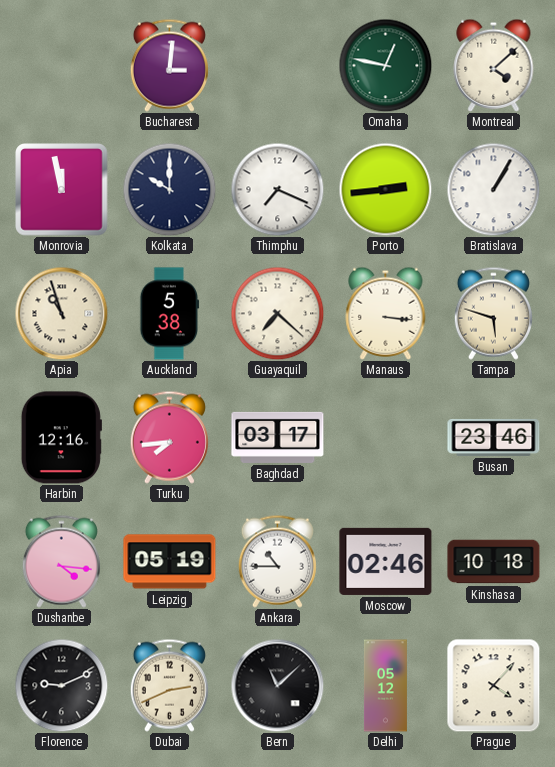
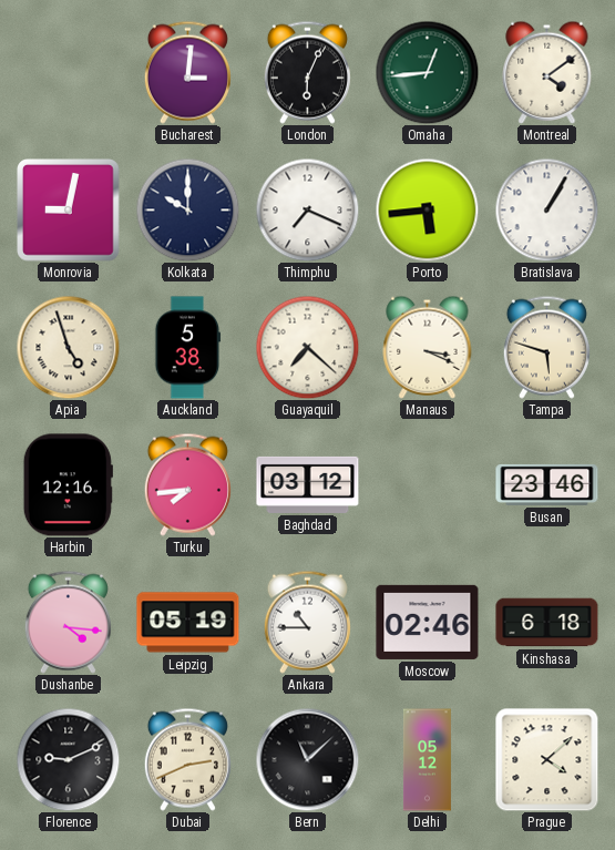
London: none -> 6:04
Omaha: 12:47 -> 12:44
Montreal: 4:08 -> 4:09
Monrovia: 11:58 -> 9:02
Porto: 2:44 -> 5:44
Apia: 10:57 -> 4:57
Manaus: 3:16 -> 3:19
Baghdad: 03:17 -> 03:12
Kinshasa: 10:18 -> 6:18
Prague: 4:07 -> 4:08
